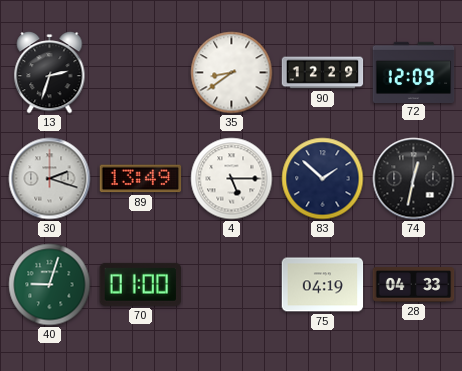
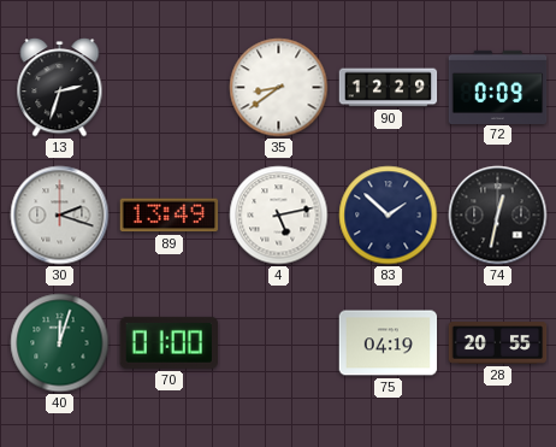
72: 12:09 -> 0:09
4: 5:15 -> 5:13
40: 9:03 -> 12:03
28: 04:33 -> 20:55
